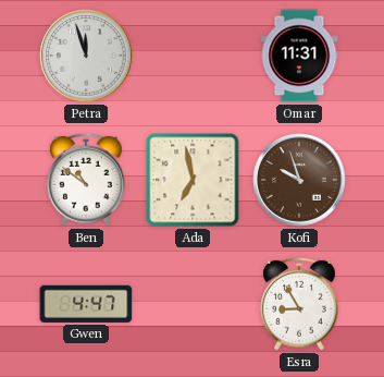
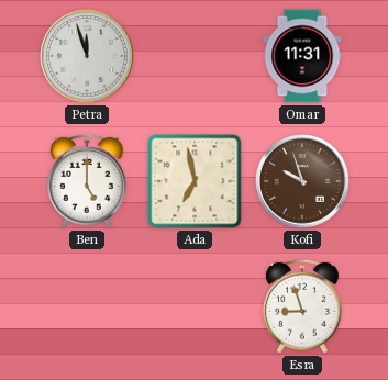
Ben: 10:51 -> 5:00
Gwen: 4:47 -> none
Esra: 8:55 -> 8:57
